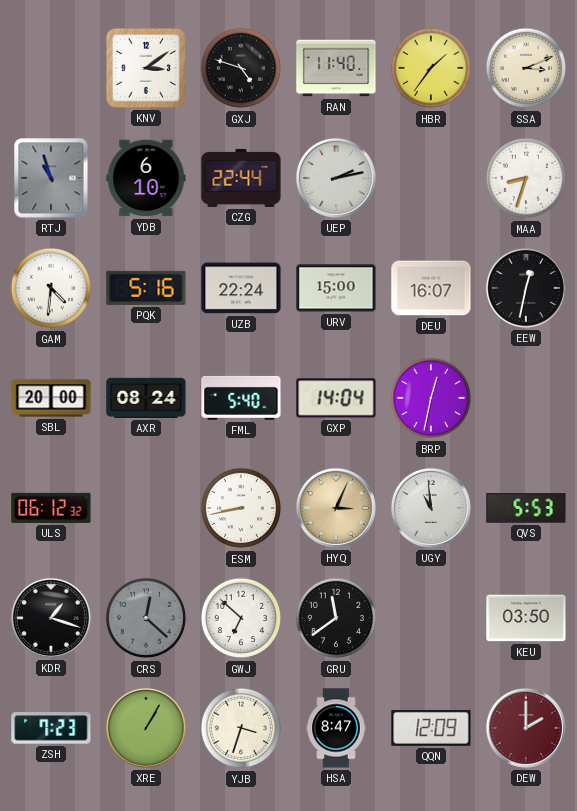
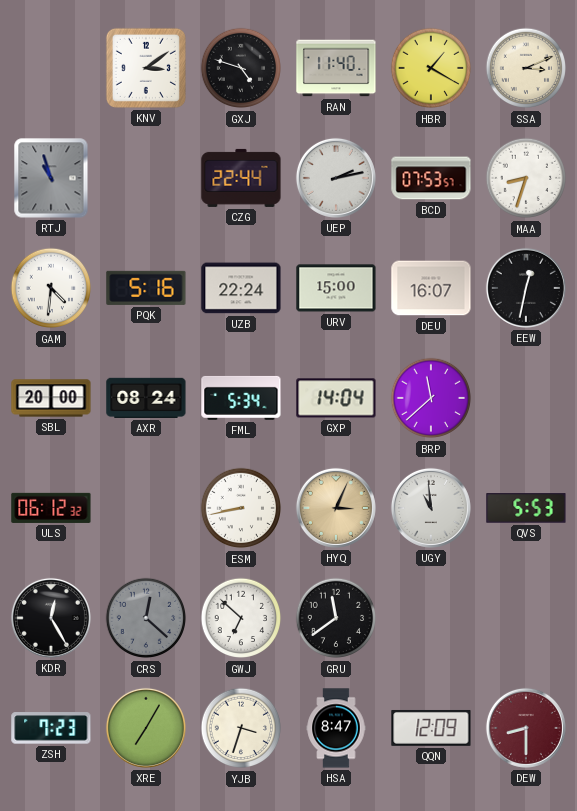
HBR: 1:36 -> 1:20
YDB: 6:10 -> none
BCD: none -> 07:53
FML: 5:40 -> 5:34
BRP: 12:32 -> 11:38
KDR: 1:18 -> 12:25
KEU: 03:50 -> none
XRE: 1:05 -> 7:05
DEW: 2:00 -> 8:30
